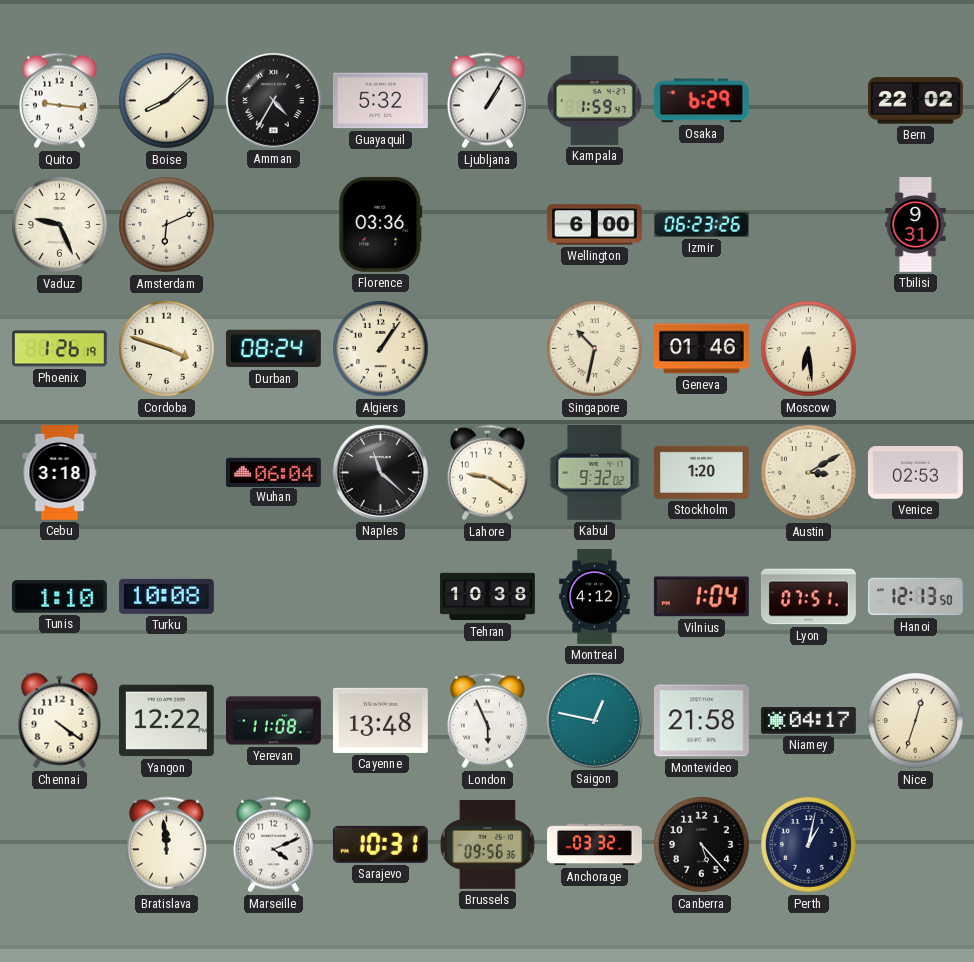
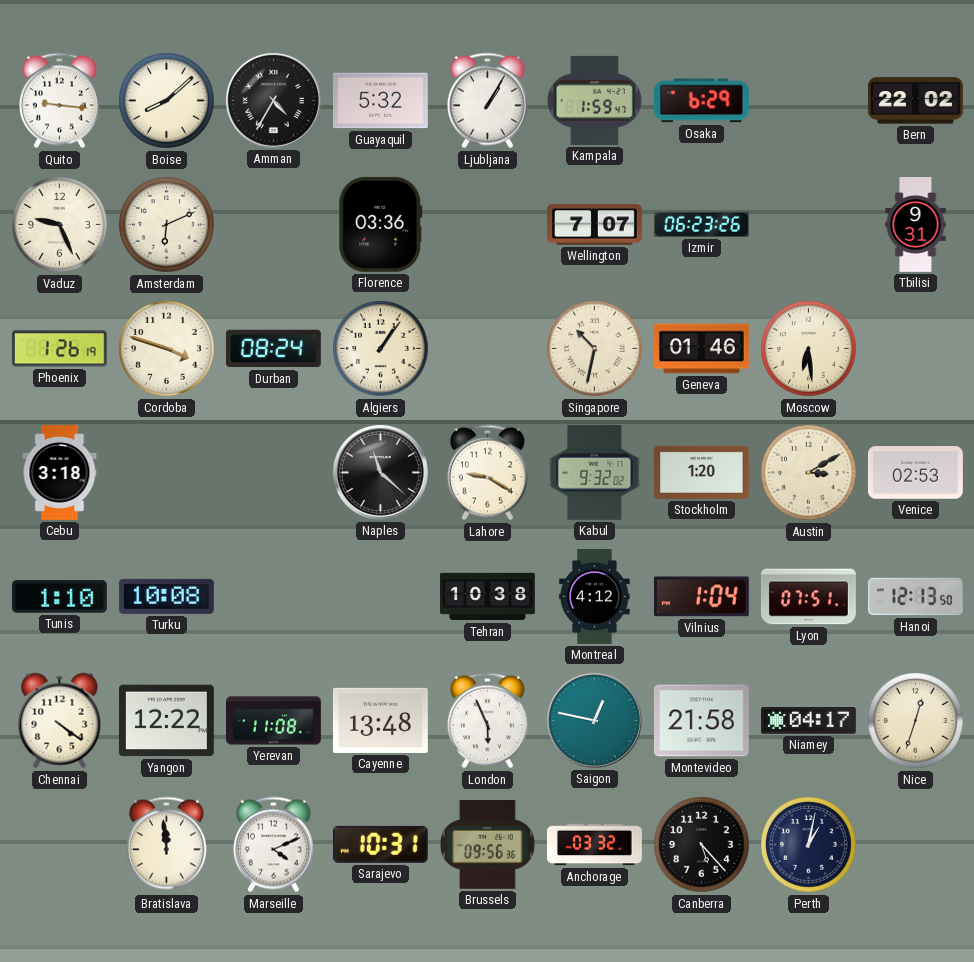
Wellington: 6:00 -> 7:07
Wuhan: 06:04 -> none
